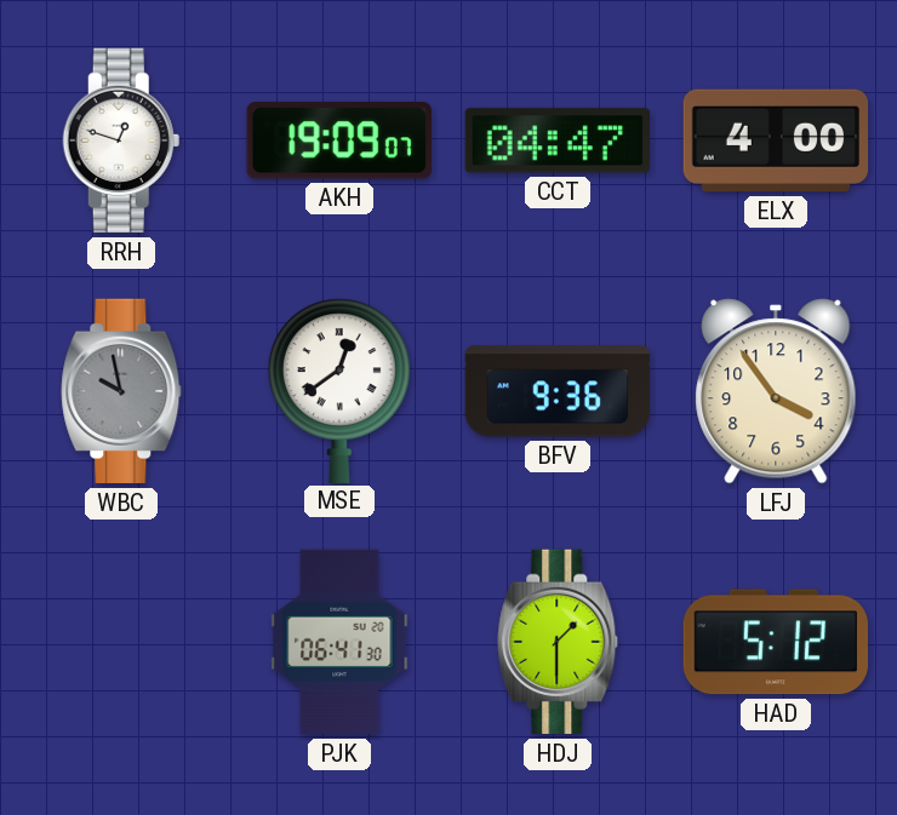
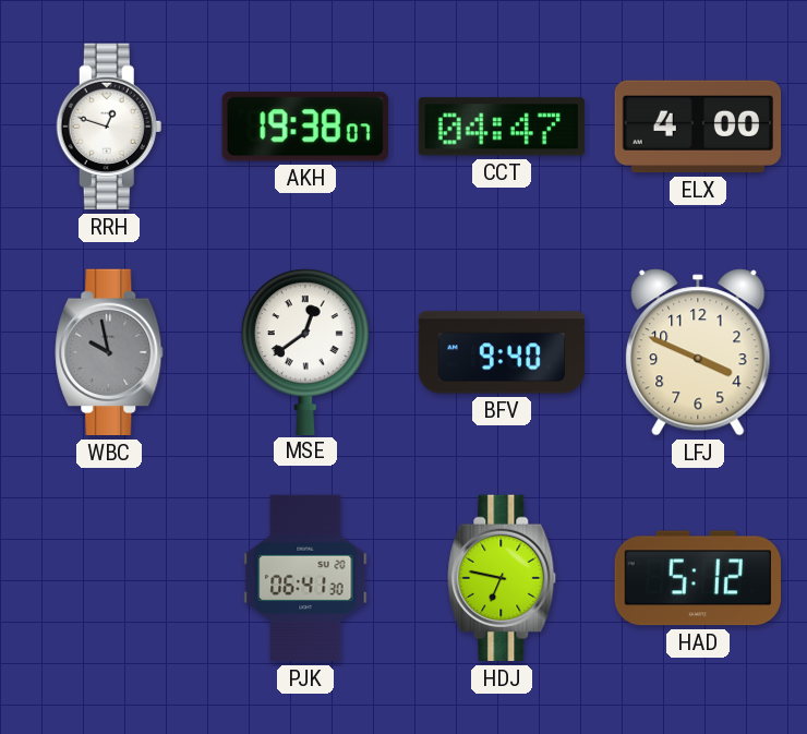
AKH: 19:09 -> 19:38
BFV: 9:36 -> 9:40
LFJ: 3:54 -> 3:49
HDJ: 1:30 -> 6:47
